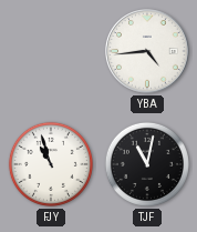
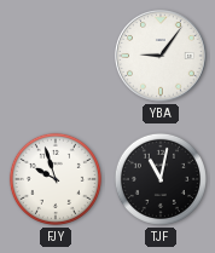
YBA: 4:44 -> 9:06
FJY: 10:57 -> 9:57
